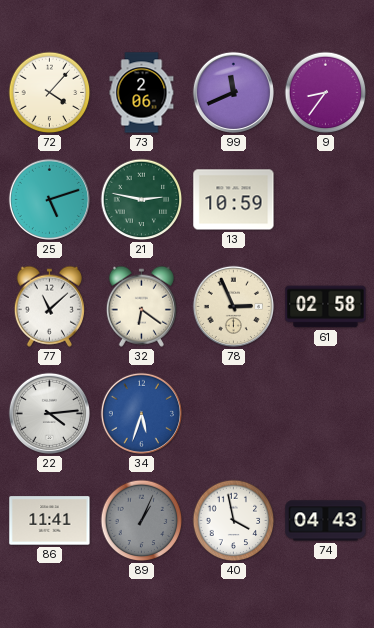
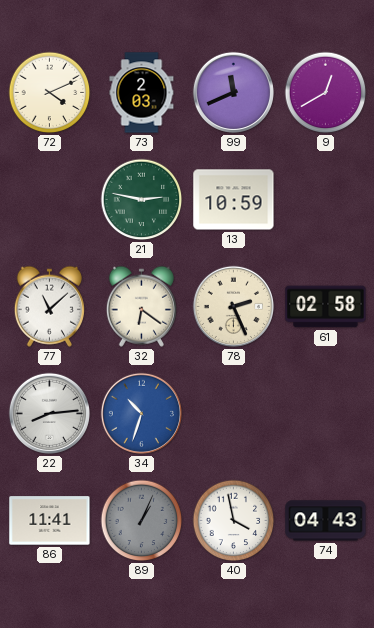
72: 4:07 -> 4:11
73: 2:06 -> 2:03
9: 8:36 -> 12:40
25: 5:12 -> none
78: 2:56 -> 2:26
22: 4:14 -> 8:14
34: 5:33 -> 10:33
